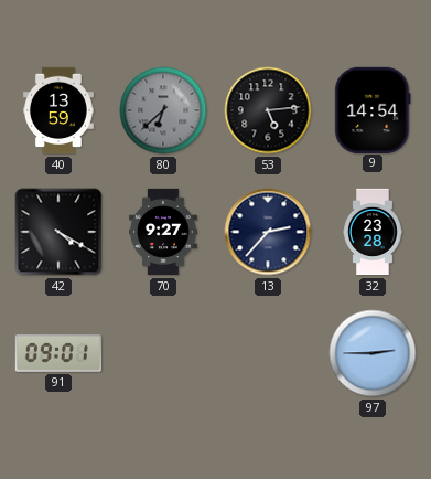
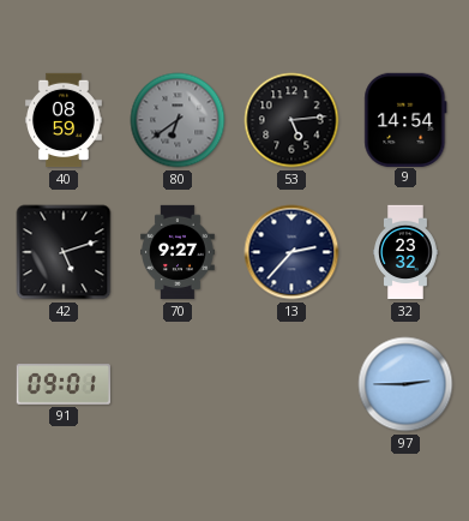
40: 13:59 -> 08:59
80: 6:38 -> 6:39
42: 4:20 -> 5:12
32: 23:28 -> 23:32
